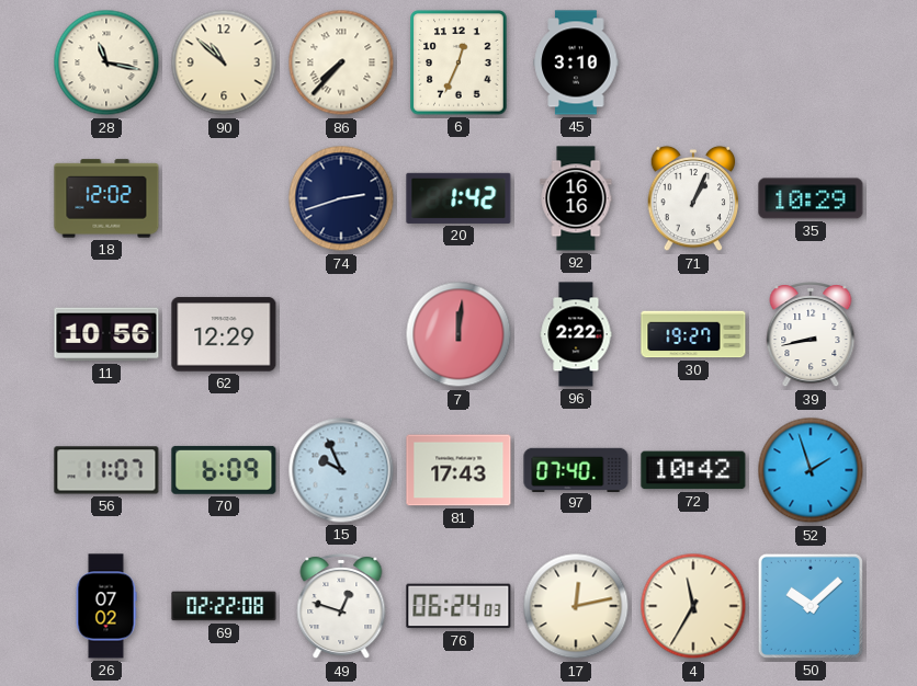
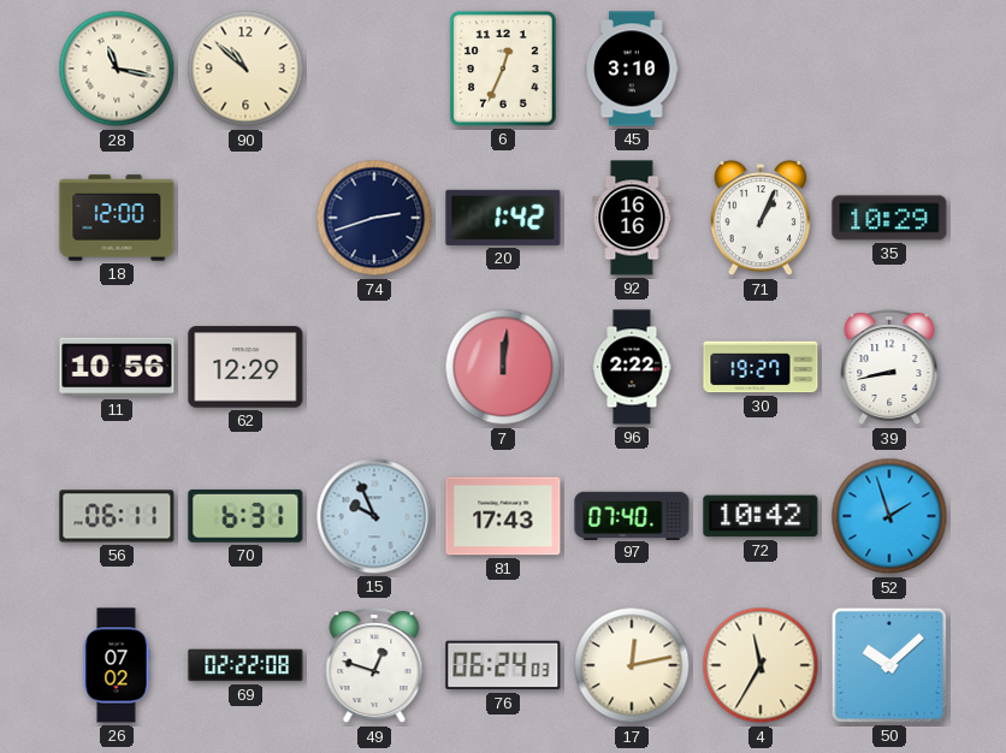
86: 7:37 -> none
18: 12:02 -> 12:00
56: 11:07 -> 06:11
70: 6:09 -> 6:31
